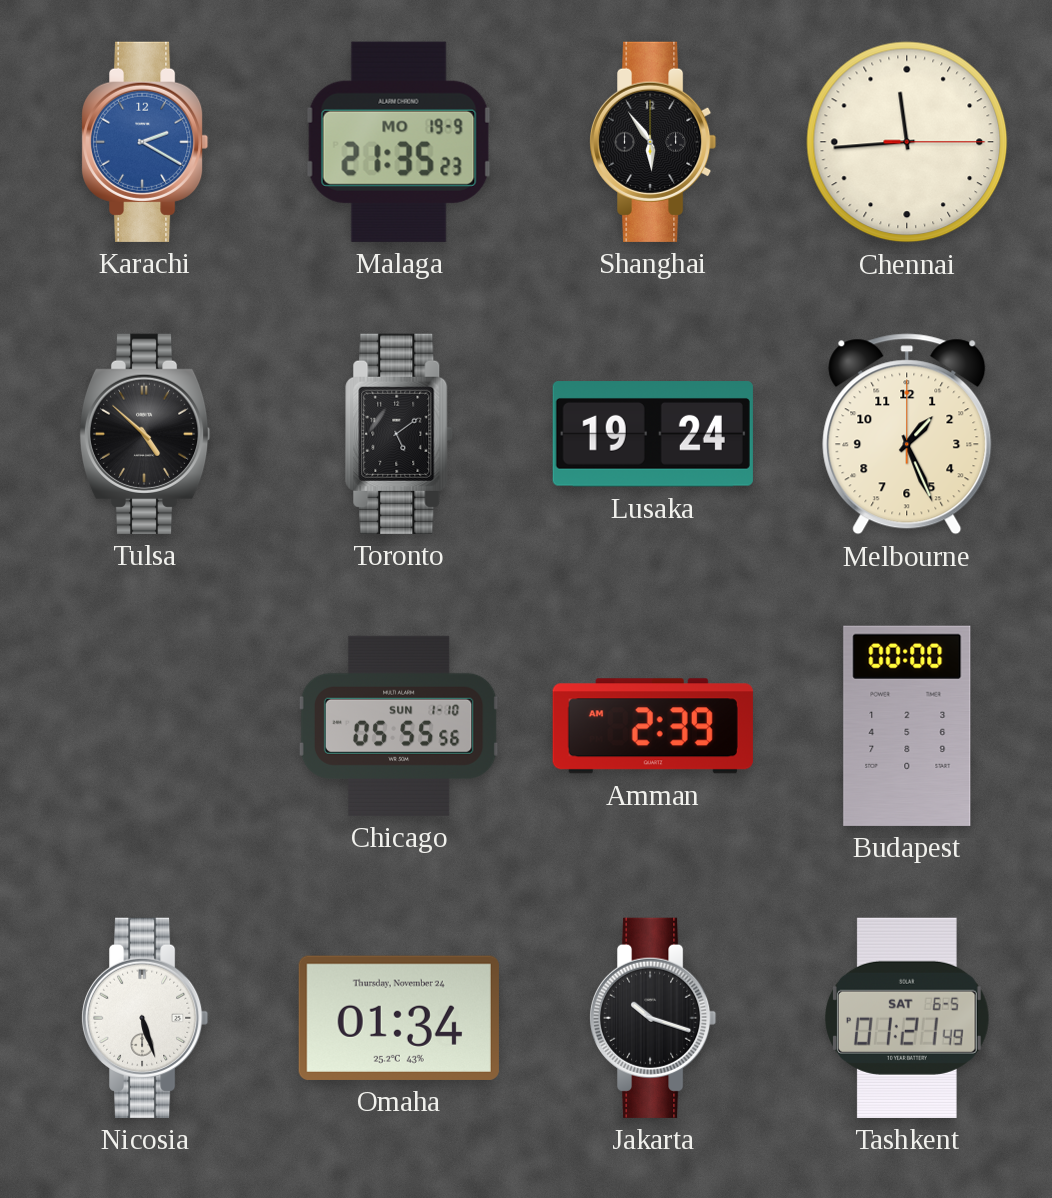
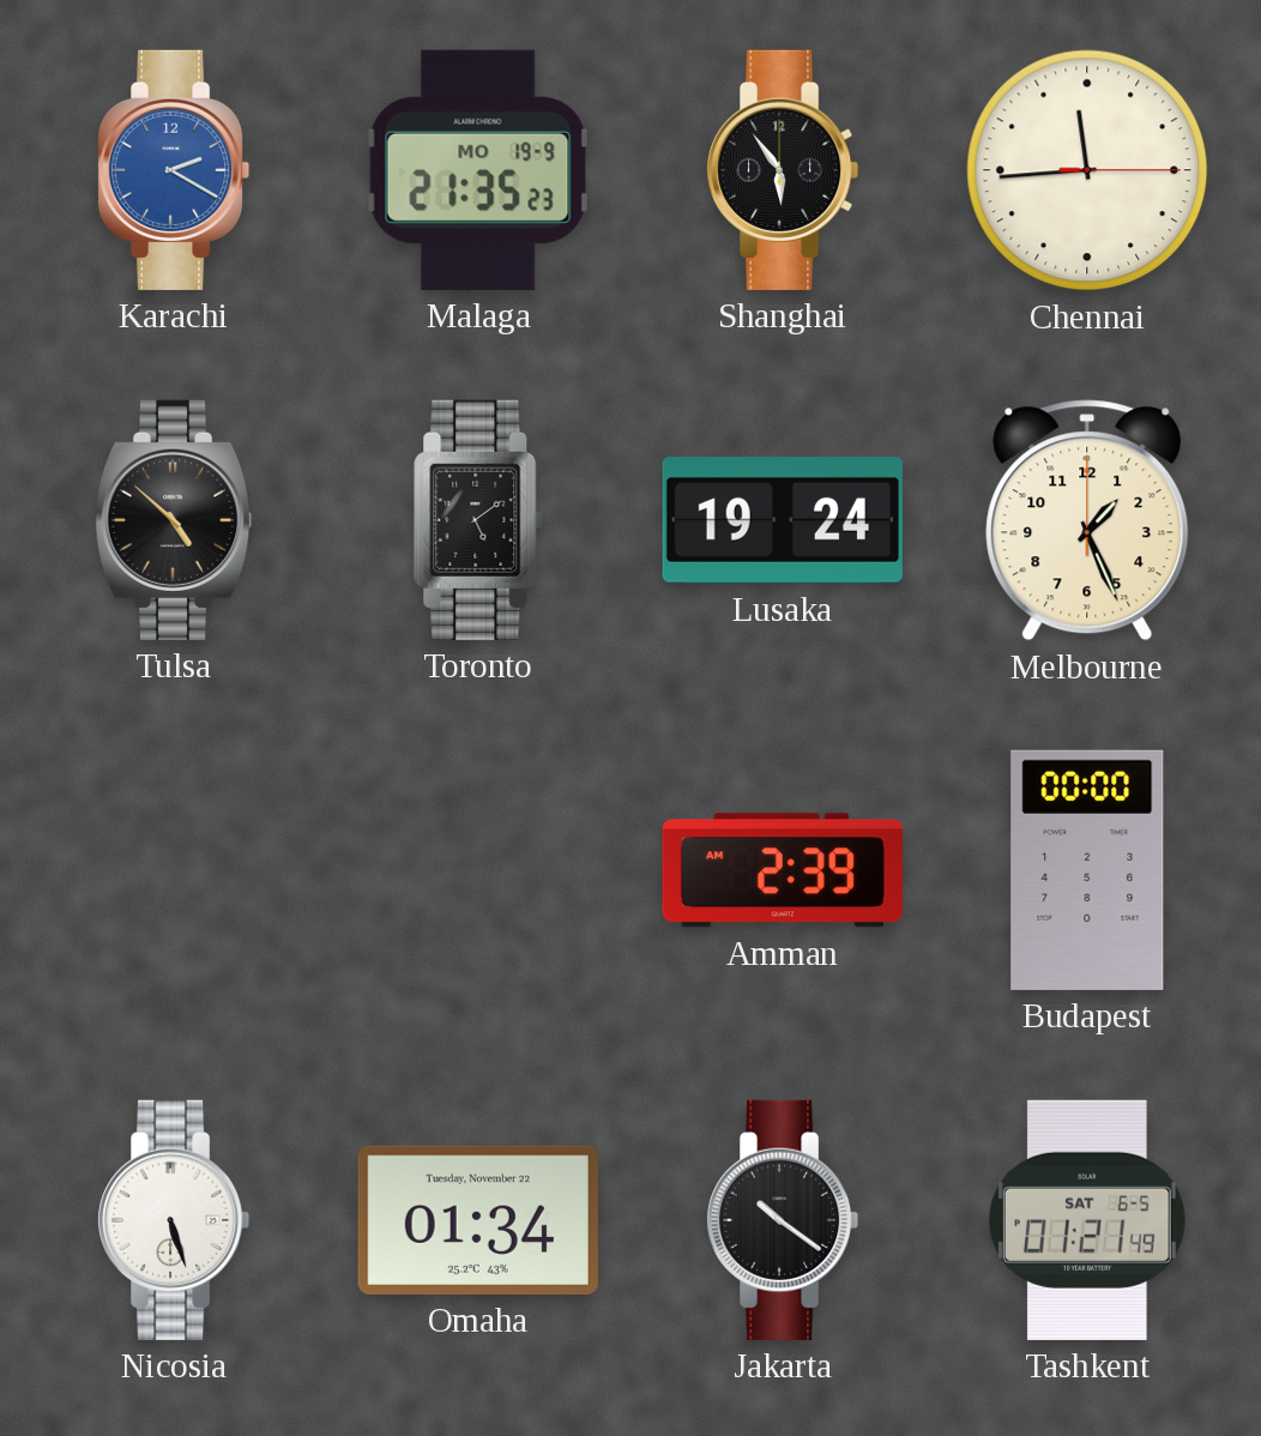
Chicago: 05:55 -> none
Omaha date: Thursday, November 24 -> Tuesday, November 22
Jakarta: 10:18 -> 10:21
